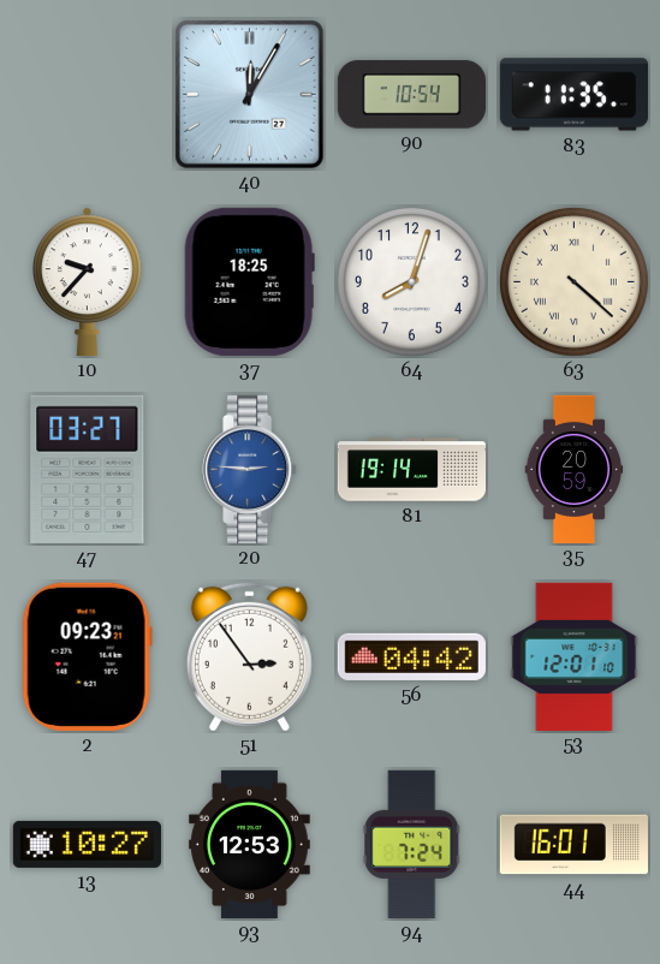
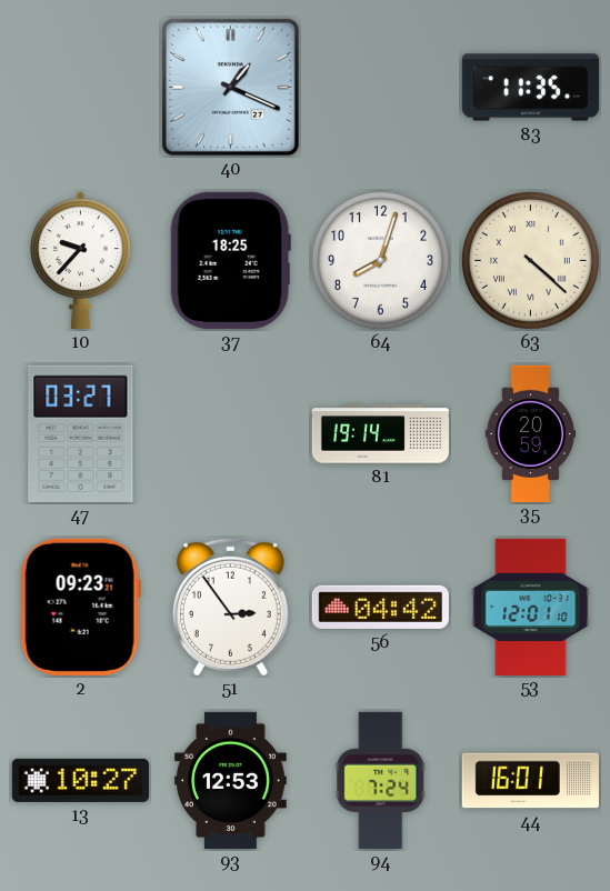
40: 12:05 -> 1:19
90: 10:54 -> none
20: 2:46 -> none
